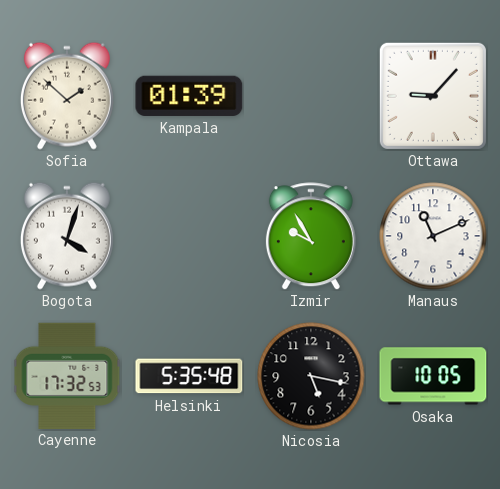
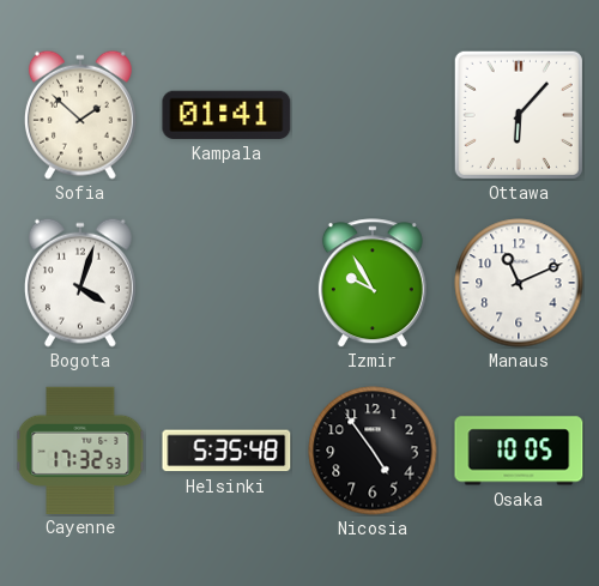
Kampala: 01:39 -> 01:41
Ottawa: 9:07 -> 6:07
Nicosia: 5:17 -> 4:54
